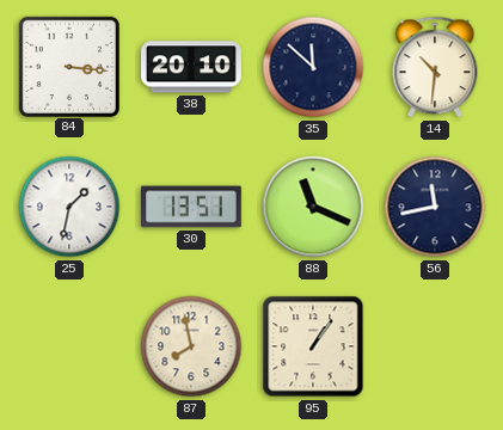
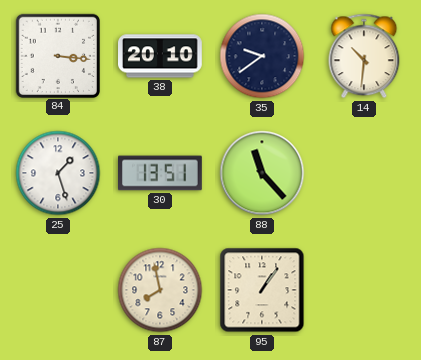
35: 11:52 -> 9:39
25: 1:32 -> 1:27
88: 11:19 -> 11:23
56: 11:43 -> none
